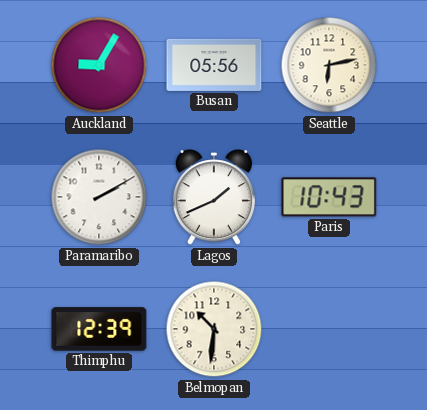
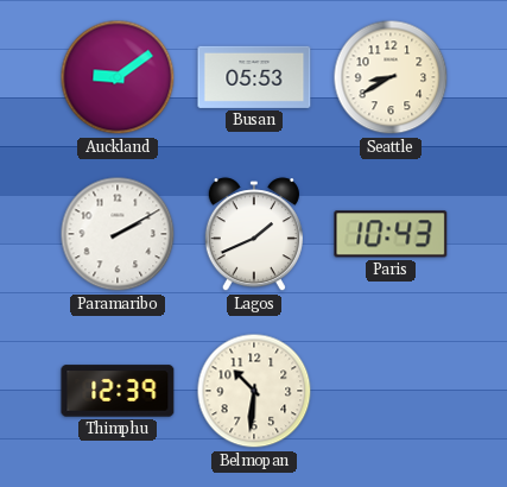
Auckland: 9:05 -> 9:09
Busan: 05:56 -> 05:53
Seattle: 6:13 -> 8:40
